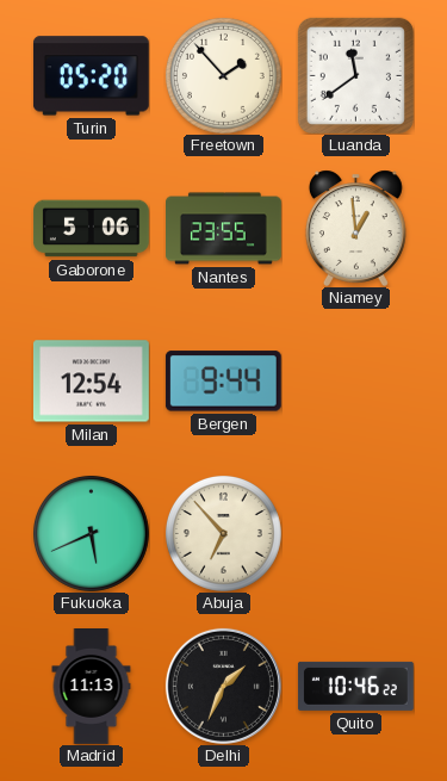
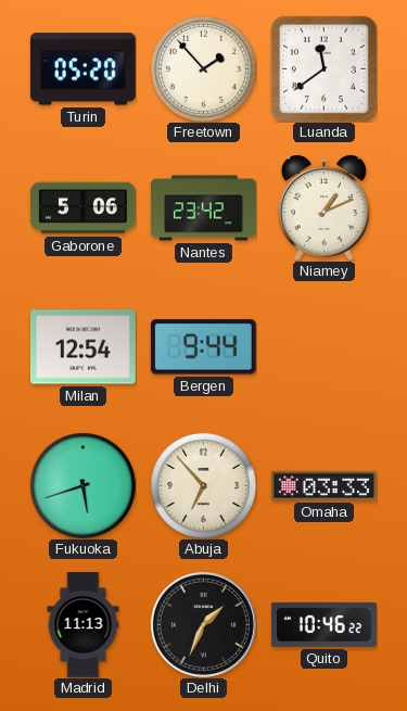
Nantes: 23:55 -> 23:42
Niamey: 12:59 -> 1:11
Fukuoka: 5:41 -> 5:42
Omaha: none -> 03:33
